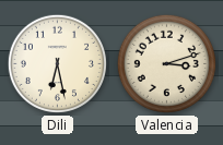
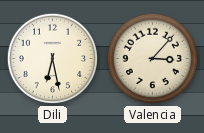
Valencia: 3:12 -> 3:07
